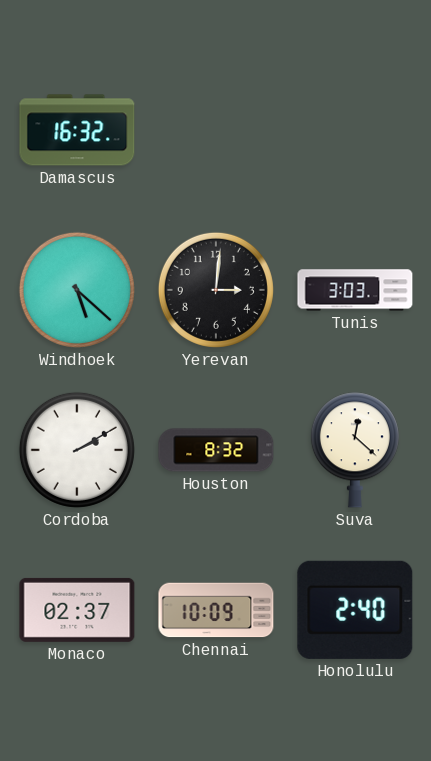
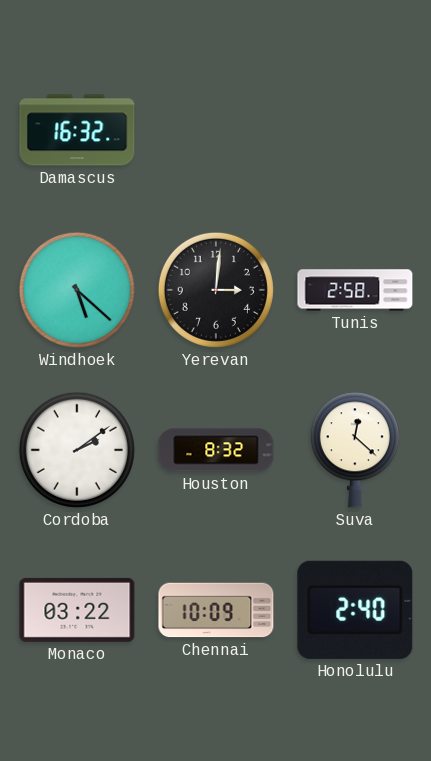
Tunis: 3:03 -> 2:58
Cordoba: 2:10 -> 2:09
Monaco: 02:37 -> 03:22
